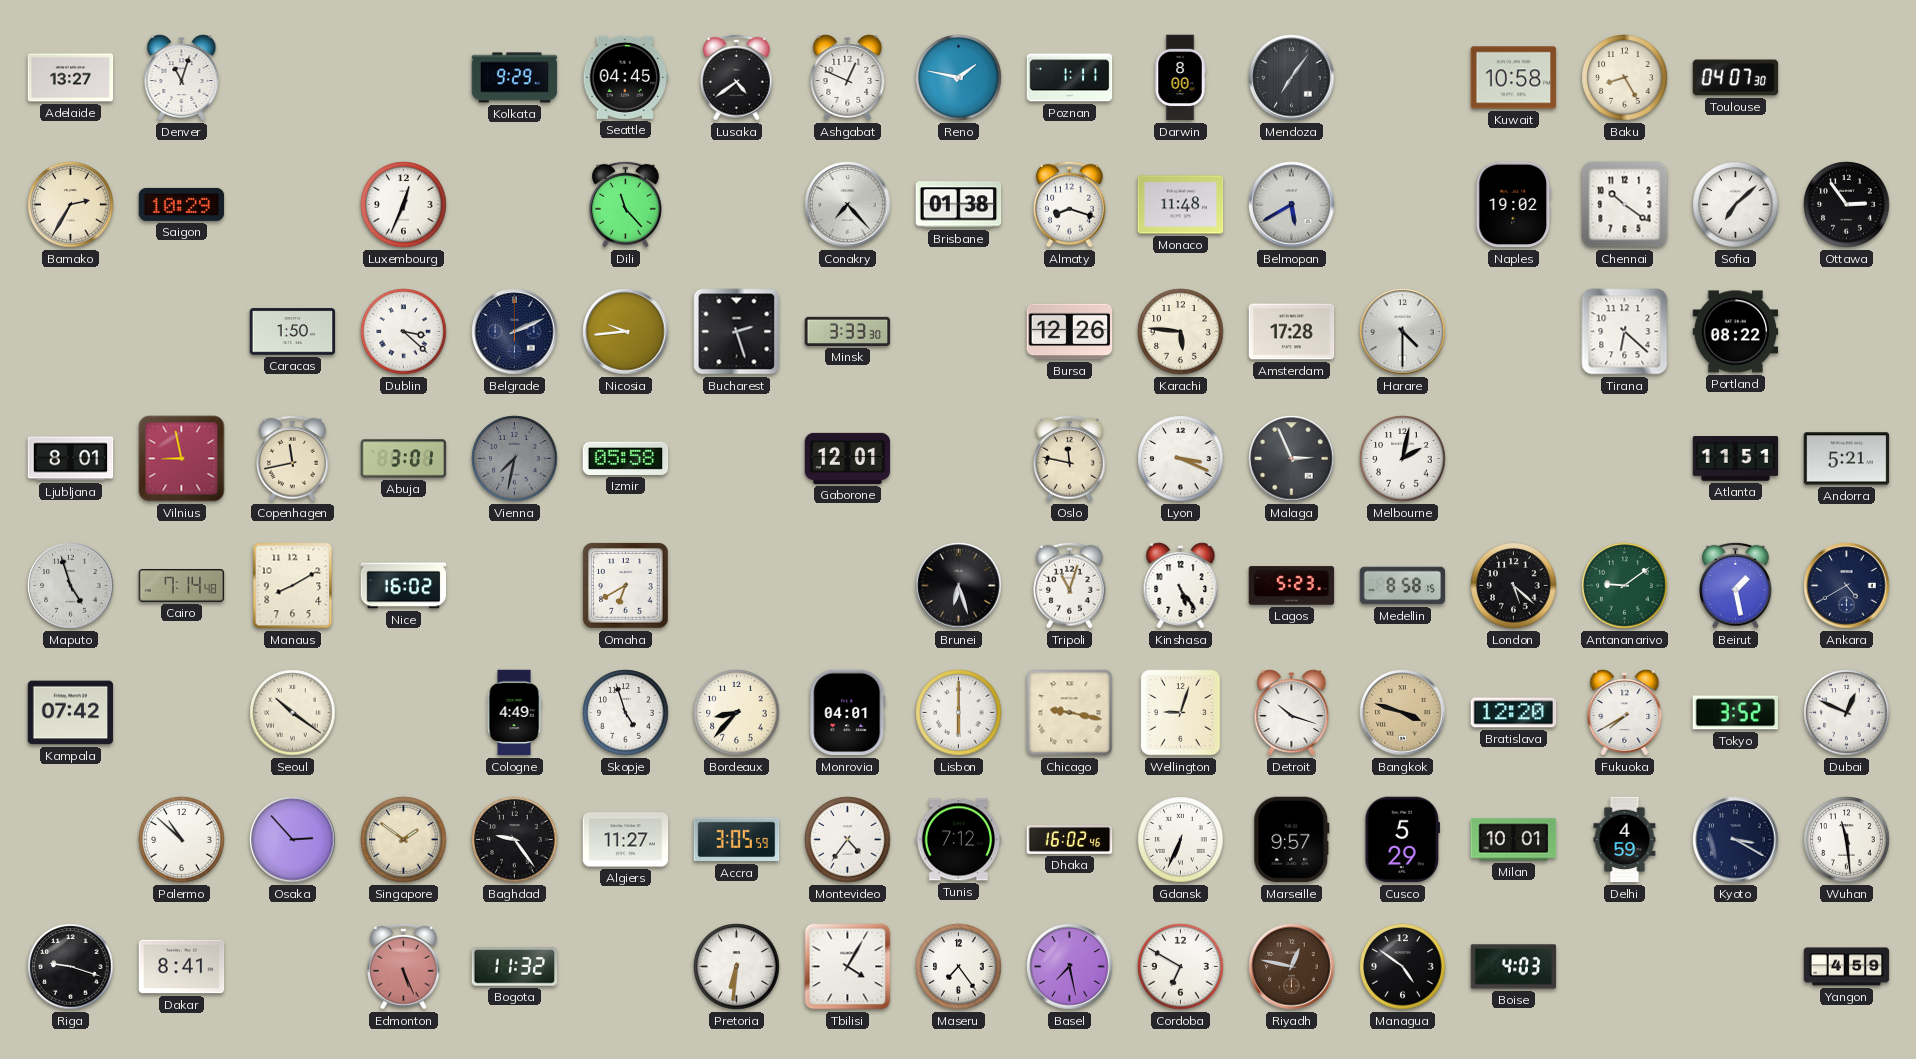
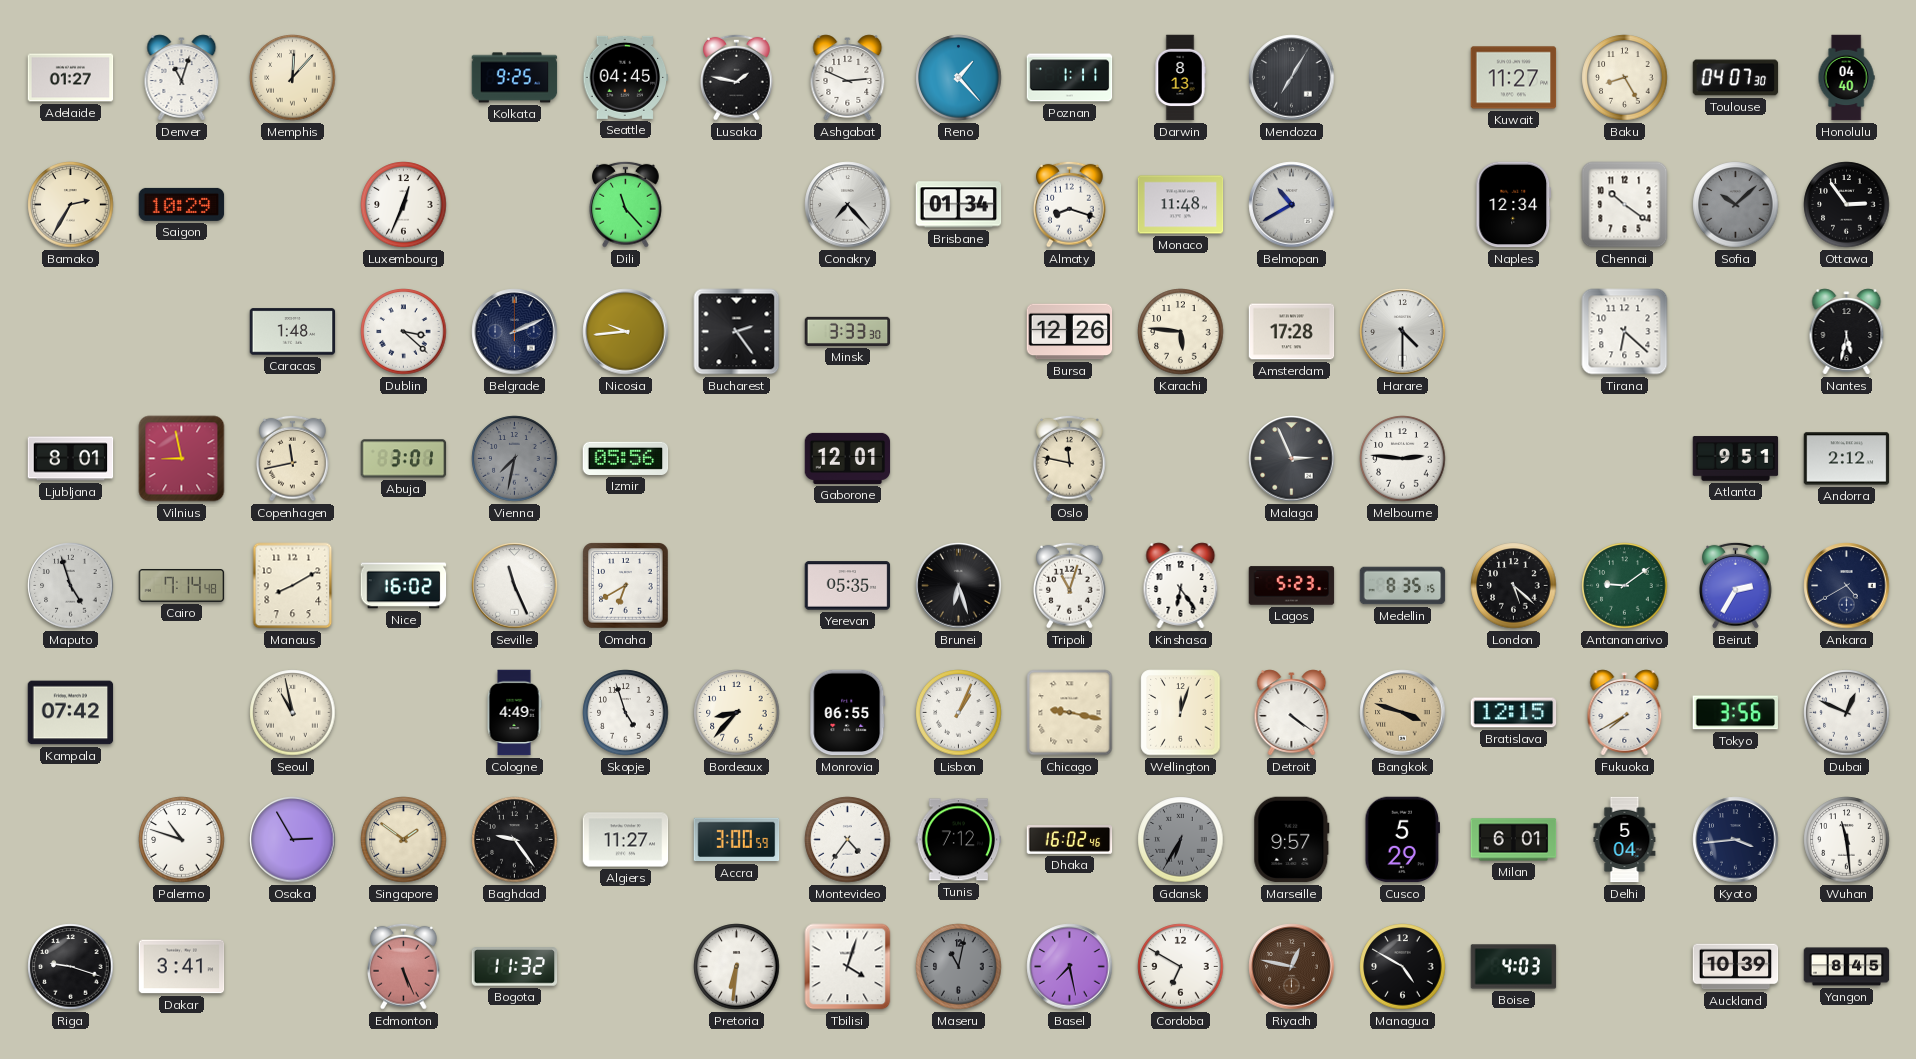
Adelaide: 13:27 -> 01:27
Memphis: none -> 12:07
Kolkata: 9:29 -> 9:25
Lusaka: 4:39 -> 1:47
Ashgabat: 12:49 -> 2:49
Reno: 1:47 -> 1:23
Darwin: 8:00 -> 8:13
Mendoza: 7:06 -> 7:05
Kuwait: 10:58 -> 11:27
Honolulu: none -> 04:40
Brisbane: 01:38 -> 01:34
Belmopan: 5:40 -> 10:40
Naples: 19:02 -> 12:34
Sofia: 7:08 -> 10:08
Sofia dial: white -> grey
Caracas: 1:50 -> 1:48
Bucharest: 2:27 -> 2:24
Portland: 08:22 -> none
Nantes: none -> 5:32
Izmir: 05:58 -> 05:56
Lyon: 3:19 -> none
Melbourne: 2:02 -> 2:46
Atlanta: 11:51 -> 9:51
Andorra: 5:21 -> 2:12
Seville: none -> 11:26
Yerevan: none -> 05:35
Kinshasa: 5:24 -> 6:24
Medellin: 8:58 -> 8:35
Beirut: 1:28 -> 2:35
Seoul: 10:21 -> 10:58
Monrovia: 04:01 -> 06:55
Lisbon: 6:00 -> 1:04
Wellington: 9:03 -> 12:03
Detroit: 10:18 -> 4:21
Bratislava: 12:20 -> 12:15
Tokyo: 3:52 -> 3:56
Palermo: 10:52 -> 10:48
Osaka: 2:53 -> 2:55
Accra: 3:05 -> 3:00
Gdansk: 6:34 -> 6:35
Gdansk dial: white -> grey
Milan: 10:01 -> 6:01
Delhi: 4:59 -> 5:04
Kyoto: 3:20 -> 3:44
Dakar: 8:41 -> 3:41
Tbilisi: 4:05 -> 4:03
Maseru: 7:24 -> 11:02
Maseru dial: white -> grey
Managua: 4:51 -> 4:50
Auckland: none -> 10:39
Yangon: 4:59 -> 8:45
